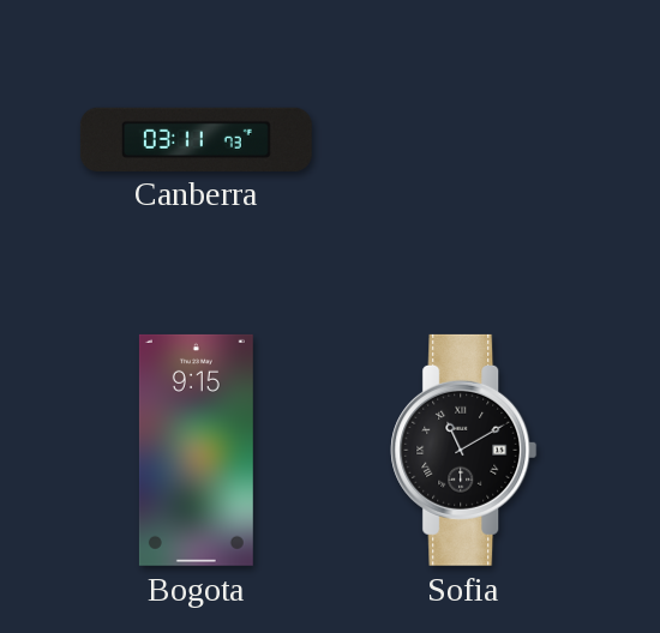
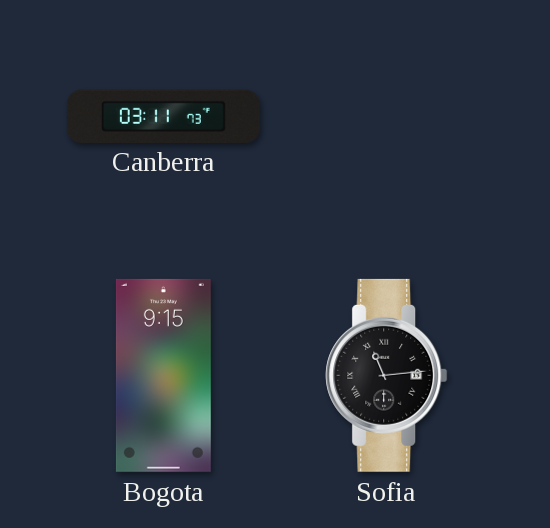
Sofia: 11:10 -> 11:14
